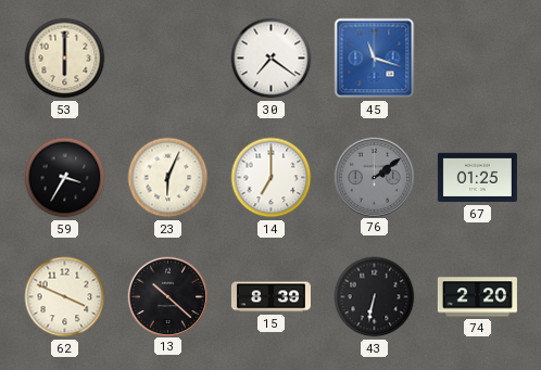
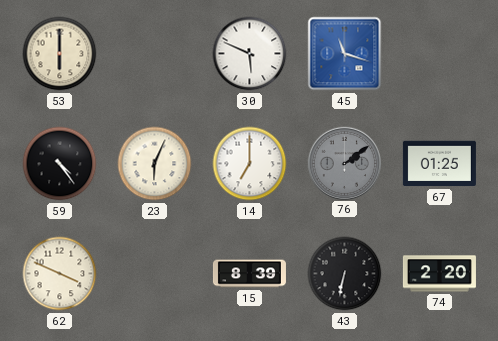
30: 7:21 -> 5:49
59: 3:35 -> 4:24
13: 10:22 -> none
